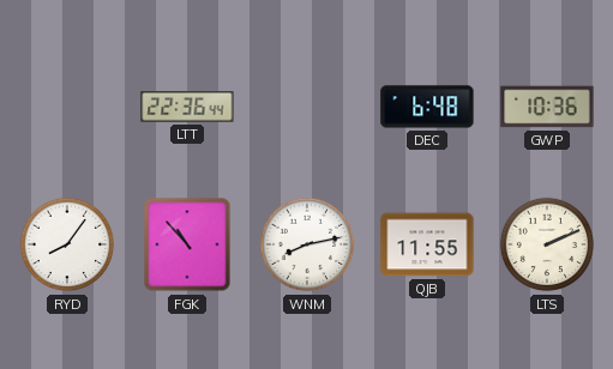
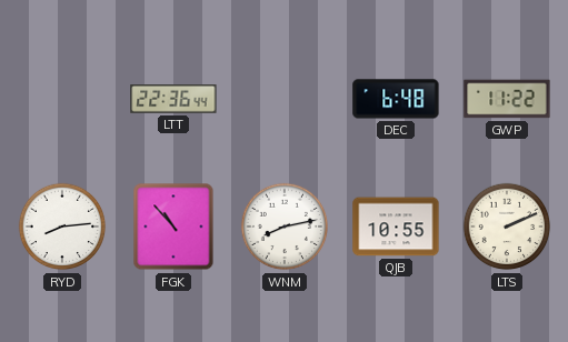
GWP: 10:36 -> 11:22
RYD: 8:06 -> 8:14
QJB: 11:55 -> 10:55
